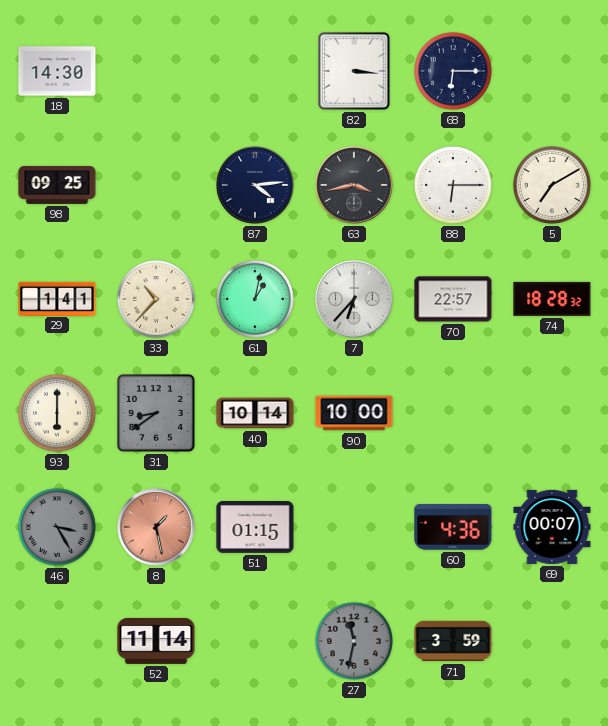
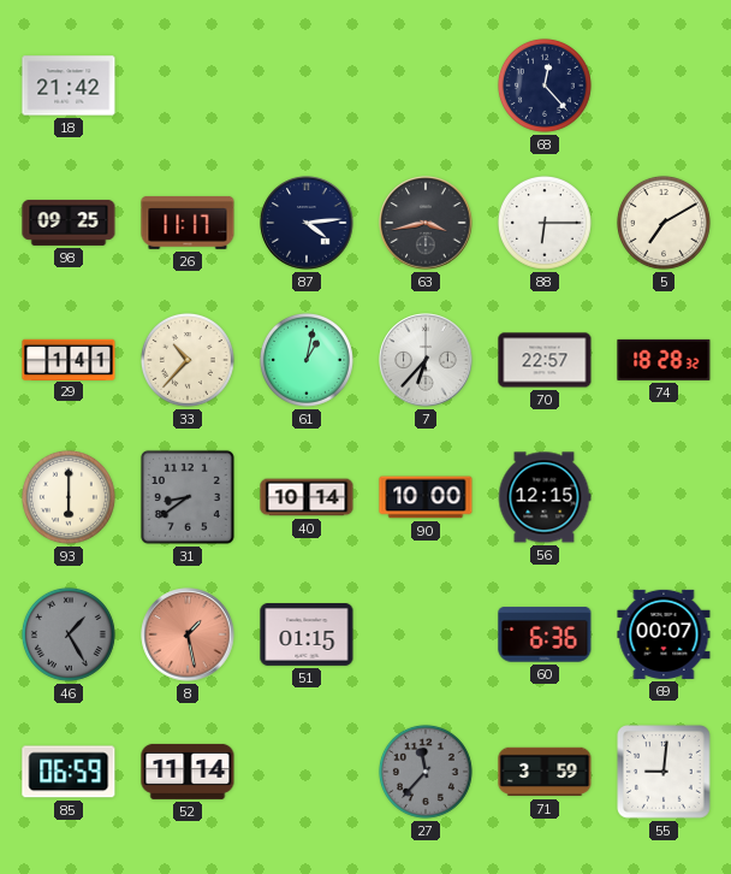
18: 14:30 -> 21:42
82: 3:16 -> none
68: 6:15 -> 12:23
26: none -> 11:17
56: none -> 12:15
46: 3:25 -> 1:25
60: 4:36 -> 6:36
85: none -> 06:59
27: 11:32 -> 11:37
55: none -> 9:01
